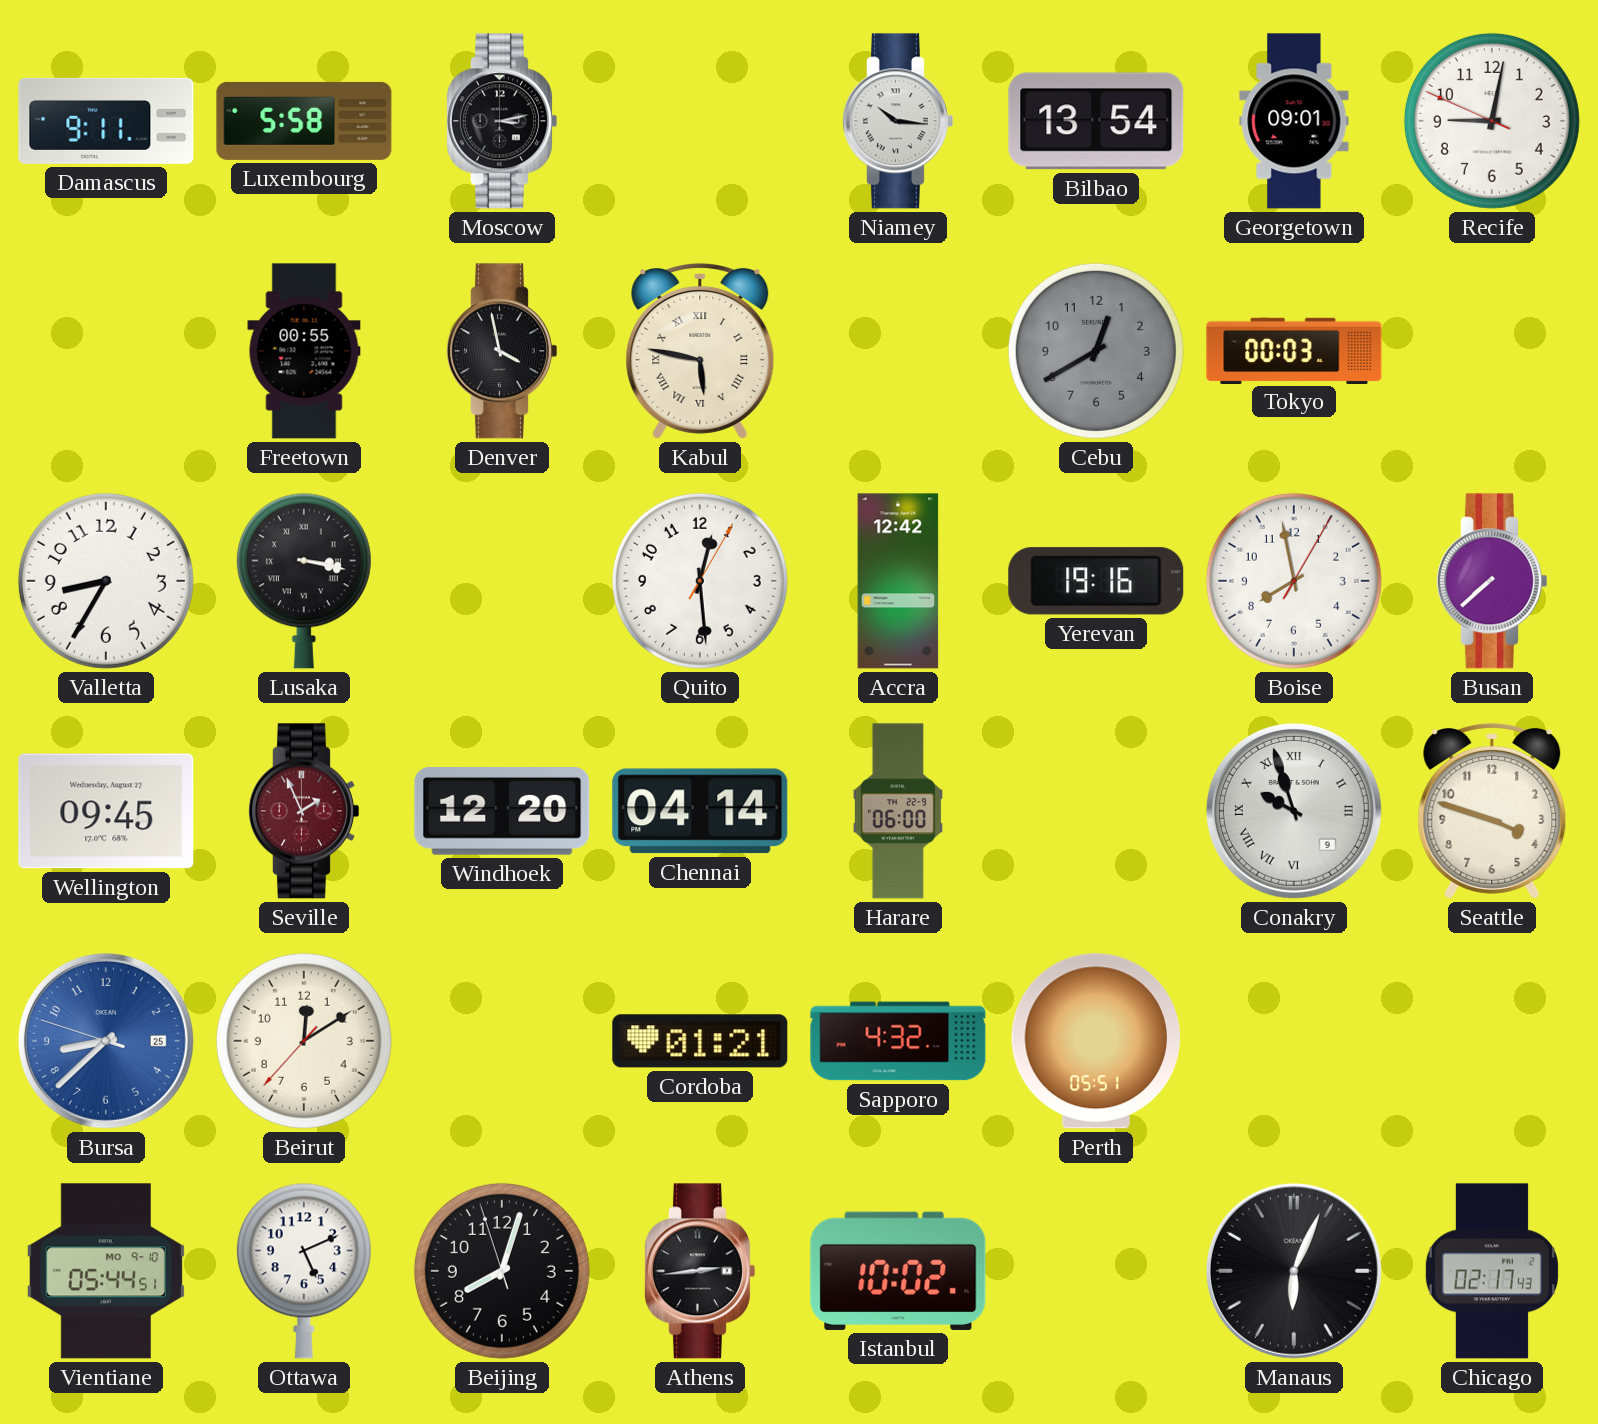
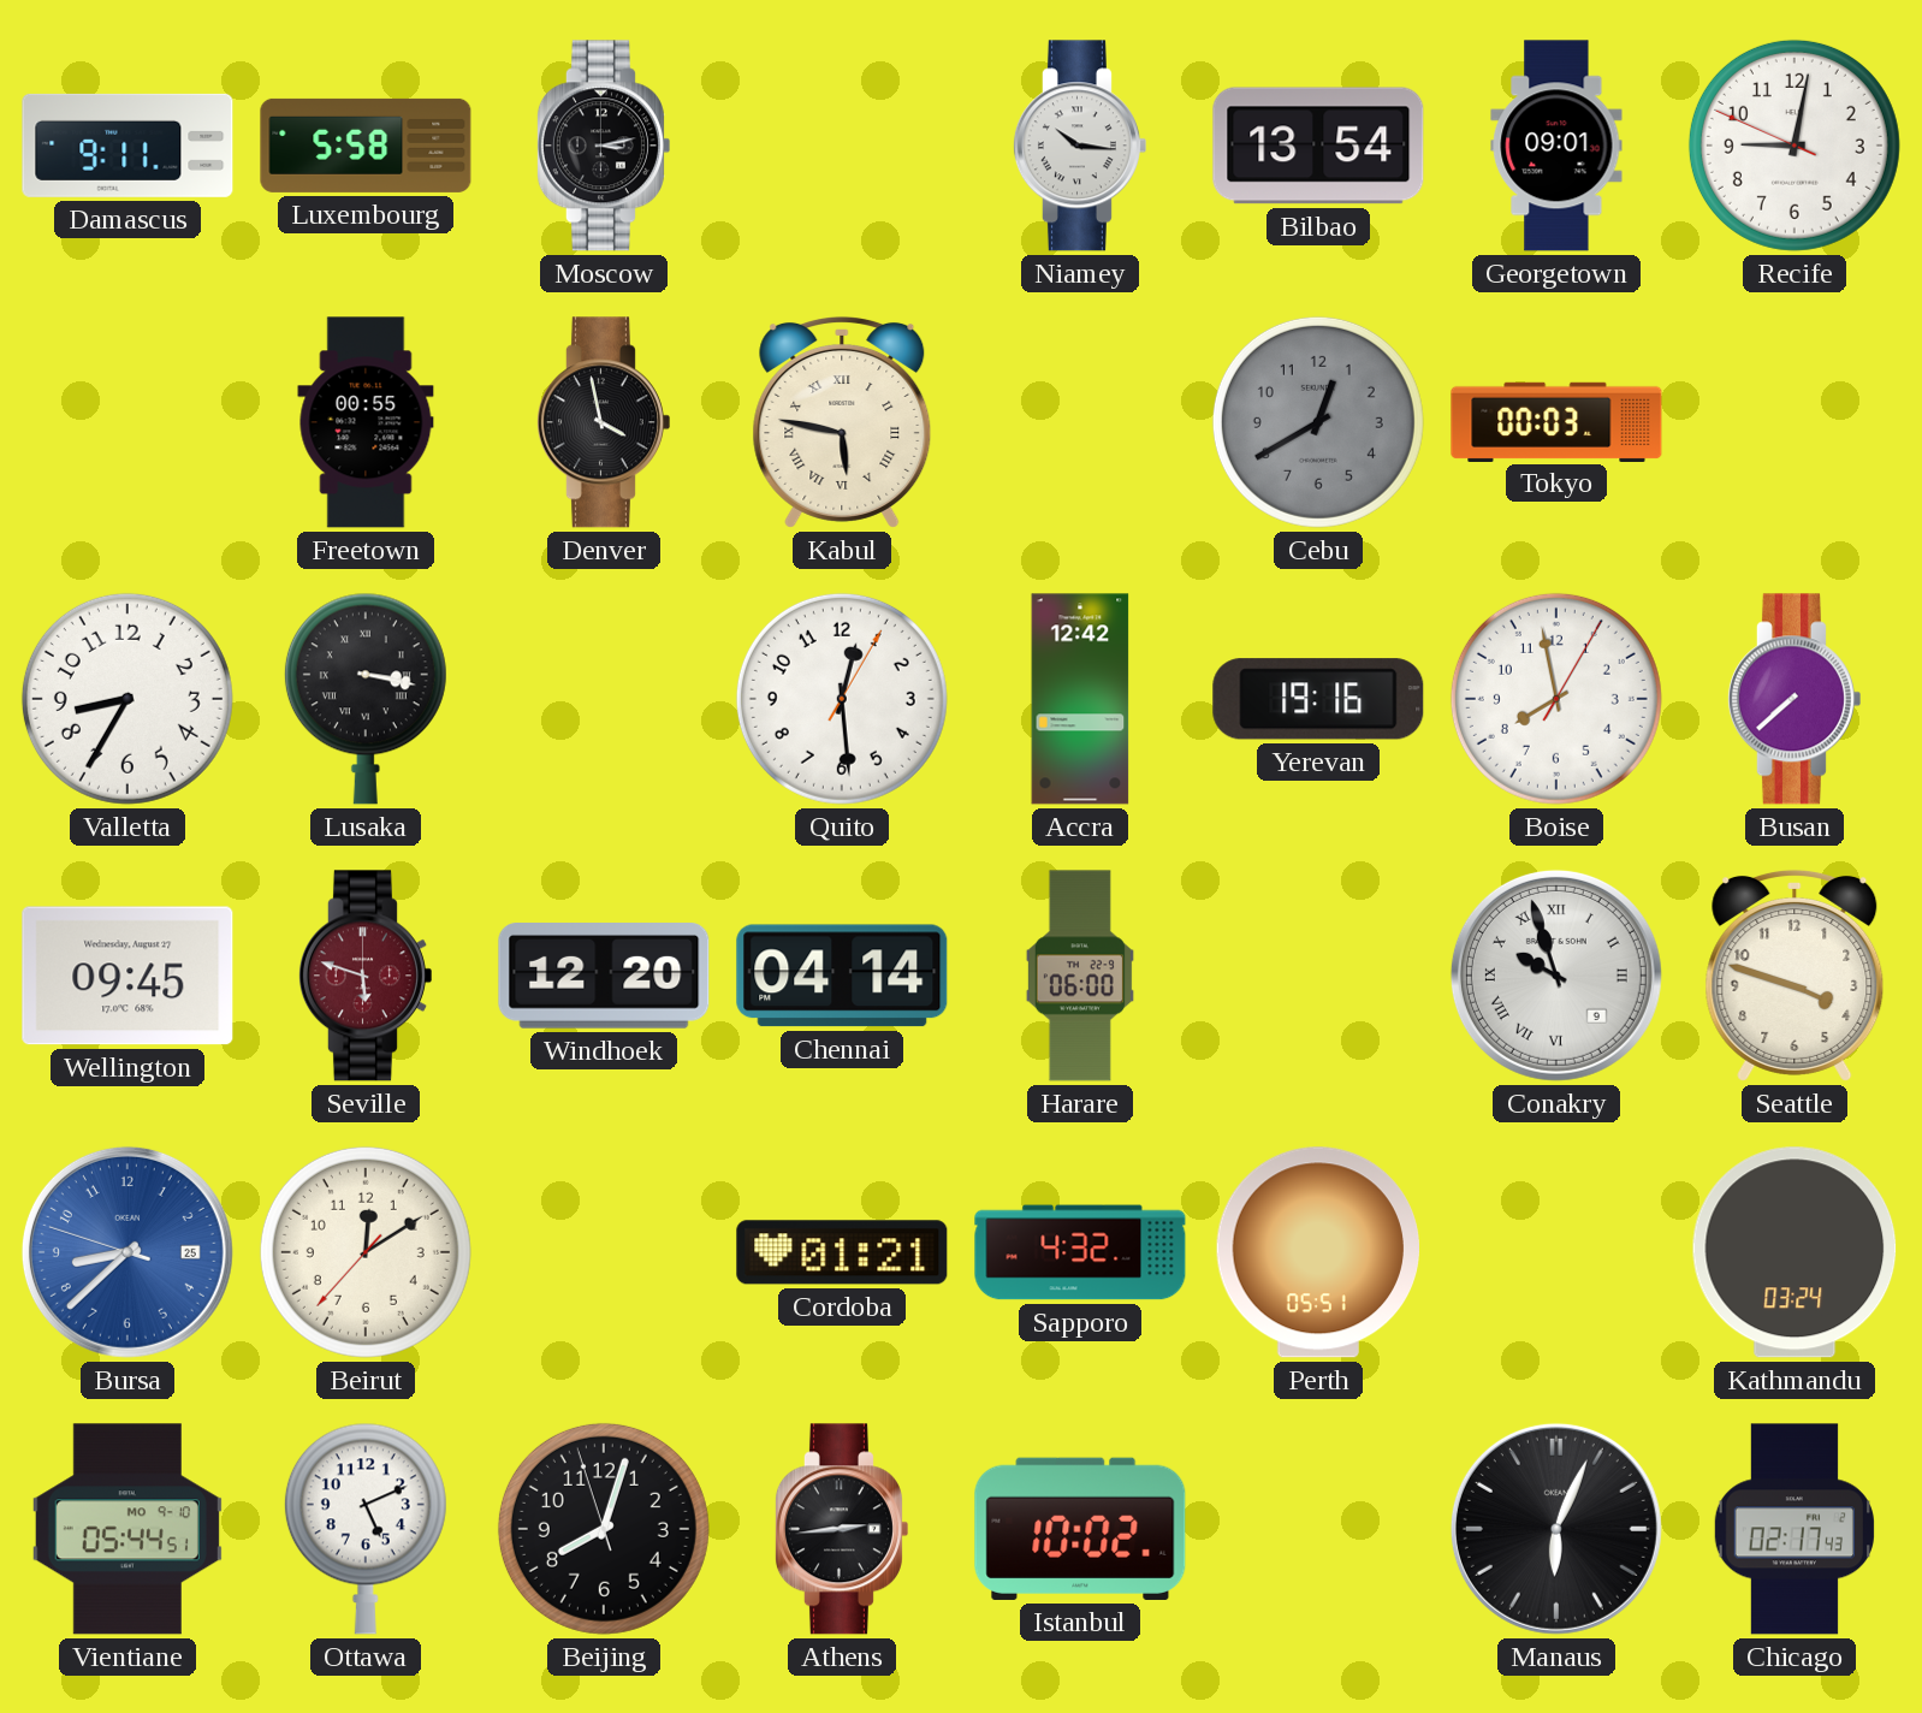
Seville: 1:56 -> 5:48
Kathmandu: none -> 03:24
